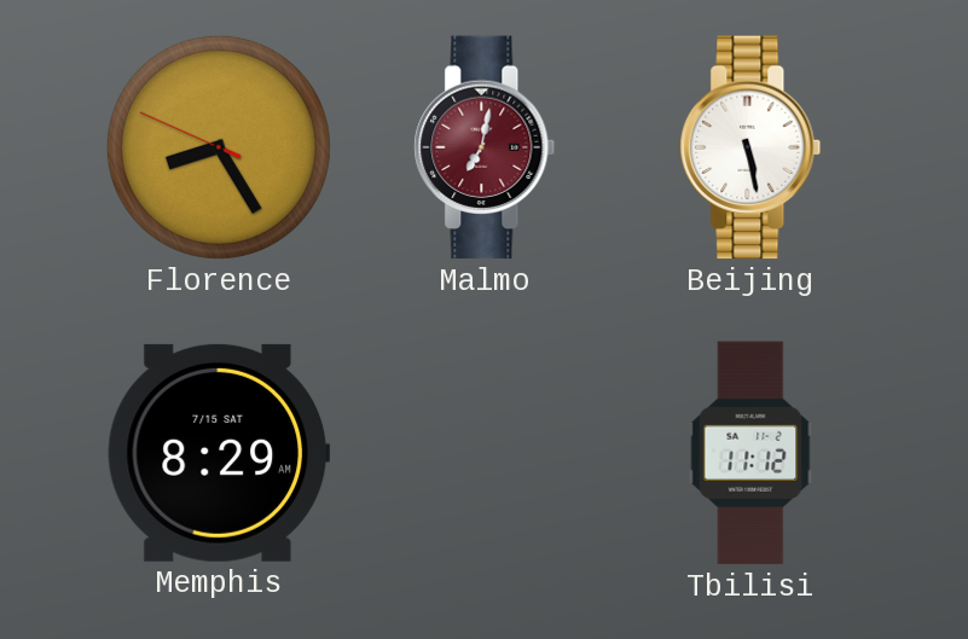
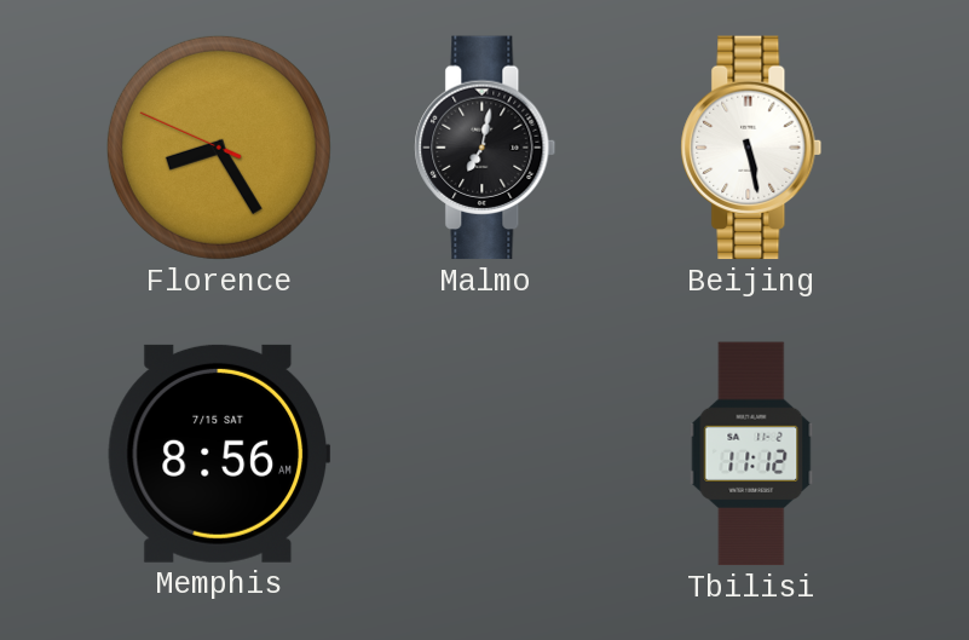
Malmo dial: burgundy -> black
Memphis: 8:29 -> 8:56
